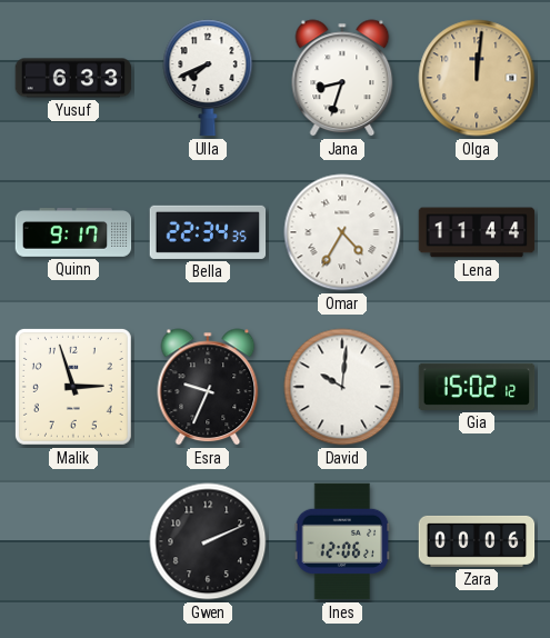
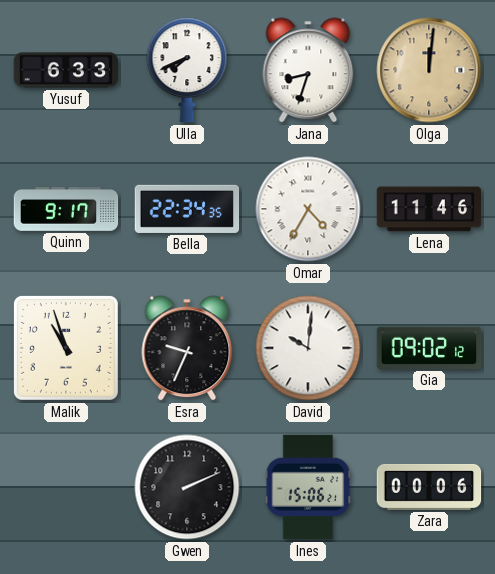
Lena: 11:44 -> 11:46
Malik: 2:57 -> 10:57
Gia: 15:02 -> 09:02
Ines: 12:06 -> 15:06
